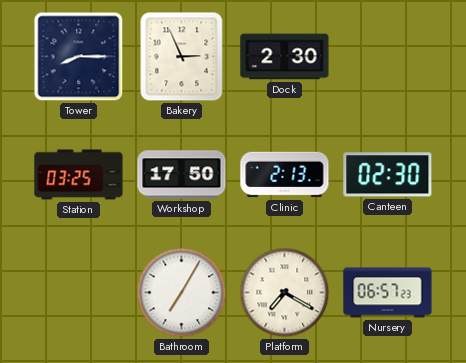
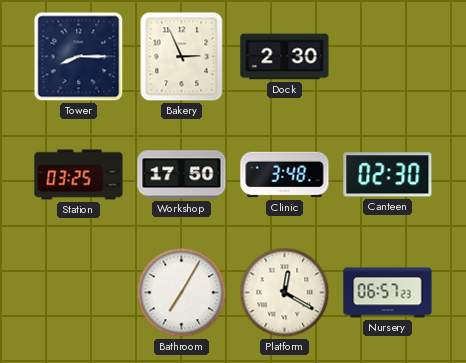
Clinic: 2:13 -> 3:48
Platform: 7:20 -> 12:20
